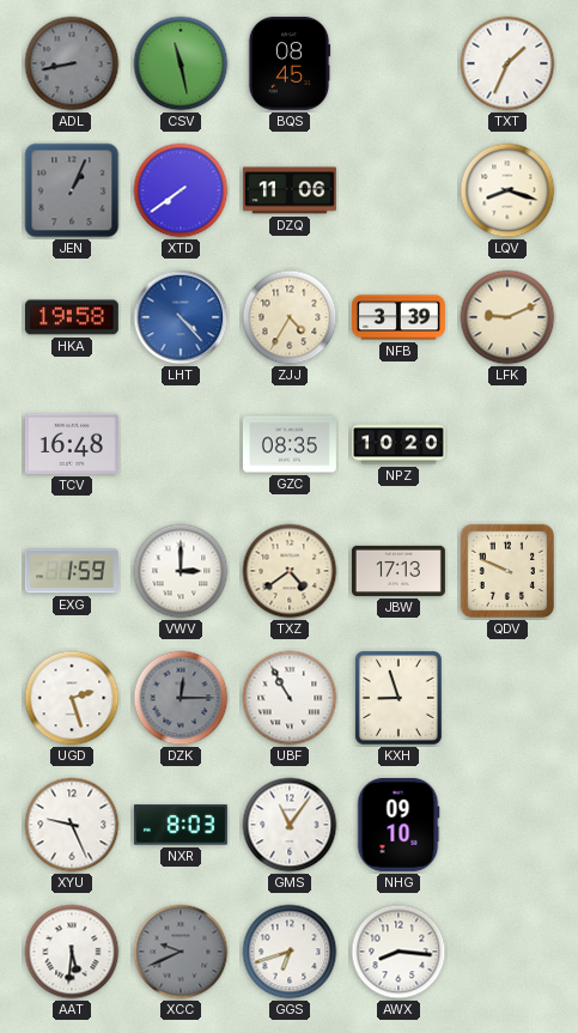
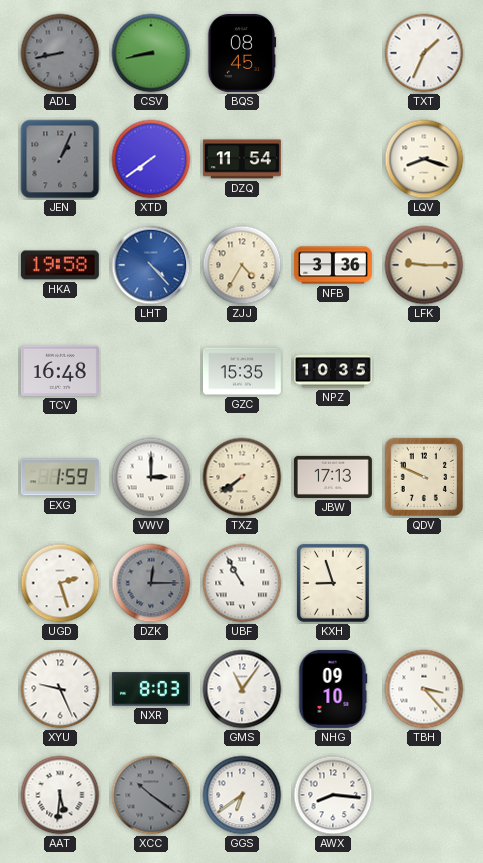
CSV: 11:28 -> 8:43
DZQ: 11:06 -> 11:54
NFB: 3:39 -> 3:36
LFK: 9:11 -> 9:15
GZC: 08:35 -> 15:35
NPZ: 10:20 -> 10:35
TXZ: 4:39 -> 7:39
TBH: none -> 3:23
XCC: 9:41 -> 10:21
GGS: 6:42 -> 6:39
